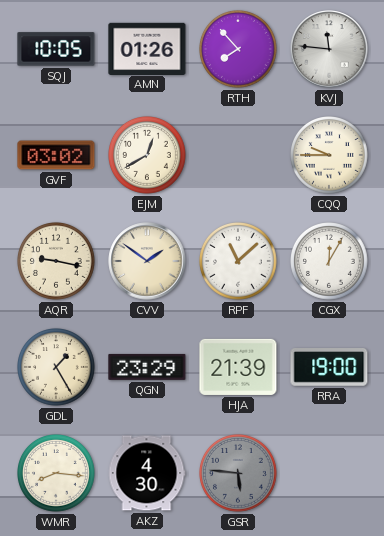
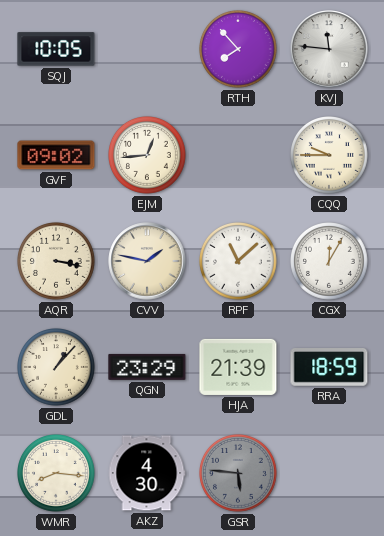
AMN: 01:26 -> none
GVF: 03:02 -> 09:02
EJM: 12:40 -> 12:44
AQR: 9:17 -> 3:17
CVV: 1:51 -> 1:47
GDL: 1:25 -> 1:07
RRA: 19:00 -> 18:59
